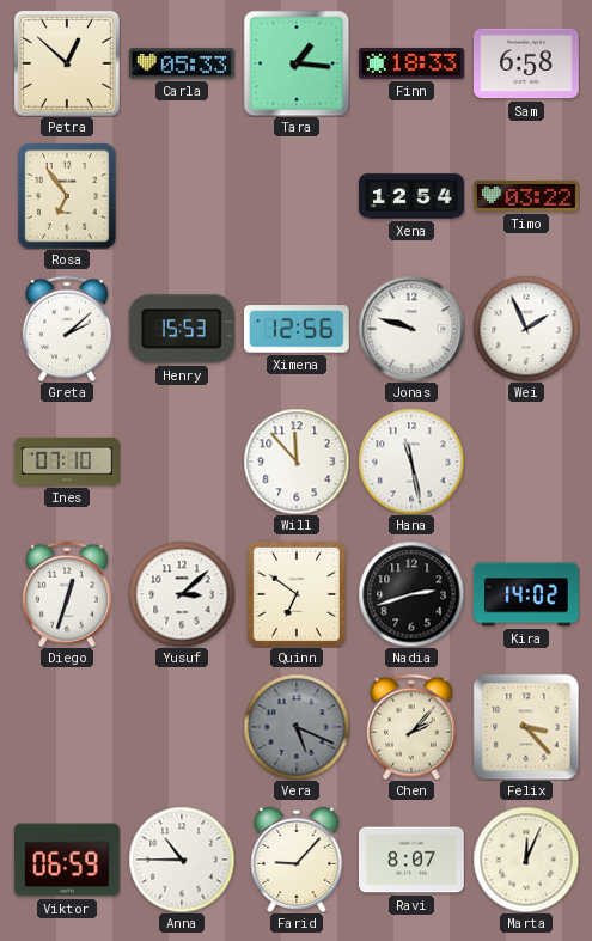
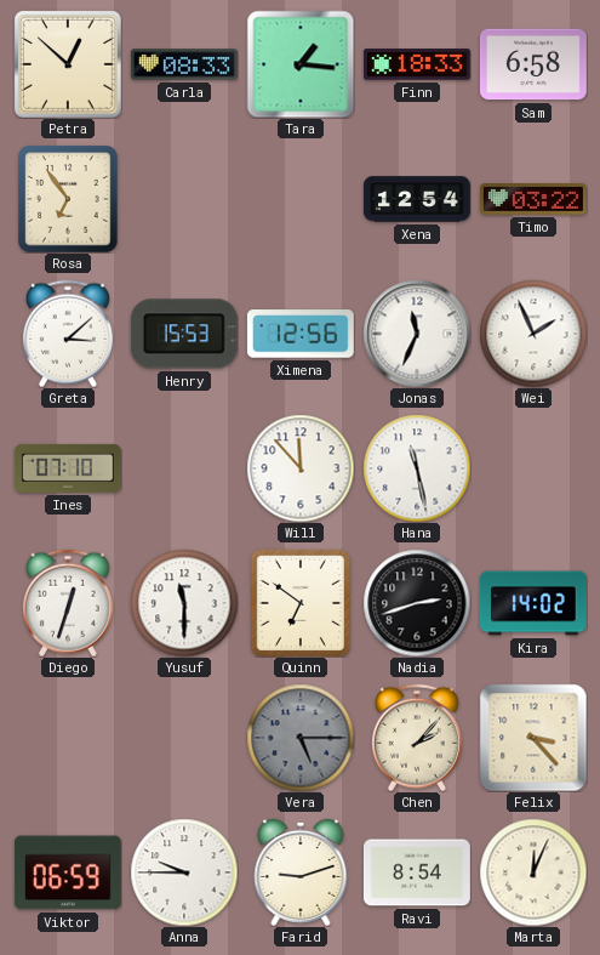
Carla: 05:33 -> 08:33
Greta: 2:08 -> 3:08
Jonas: 9:48 -> 11:34
Yusuf: 3:08 -> 11:30
Vera: 5:19 -> 5:15
Anna: 10:45 -> 9:45
Farid: 9:07 -> 9:12
Ravi: 8:07 -> 8:54
